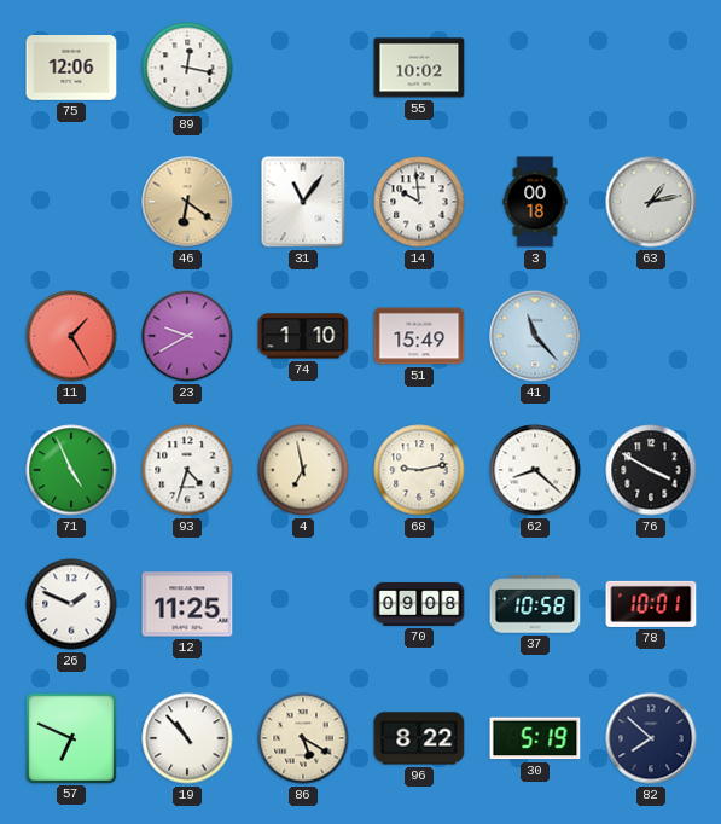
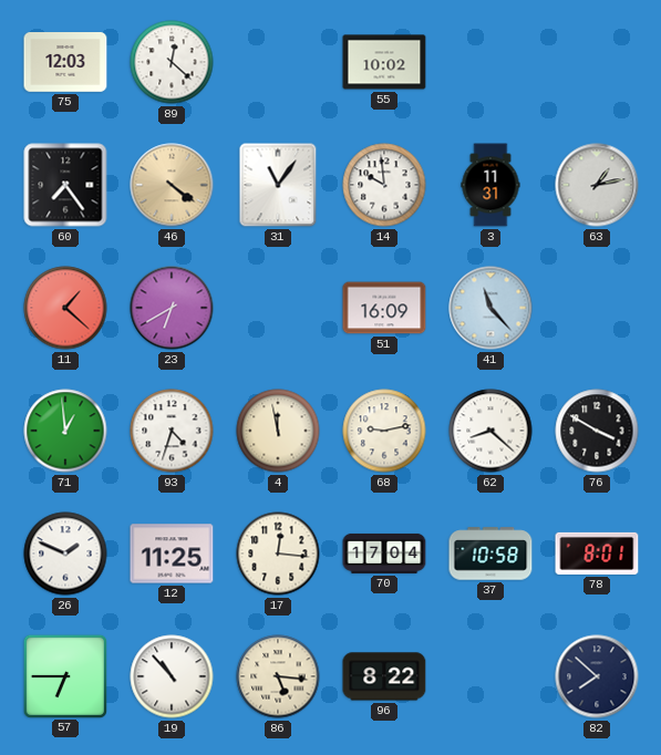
75: 12:06 -> 12:03
89: 12:17 -> 12:22
60: none -> 7:24
46: 6:21 -> 4:21
3: 00:18 -> 11:31
11: 1:25 -> 1:22
23: 9:40 -> 6:40
74: 1:10 -> none
51: 15:49 -> 16:09
71: 4:56 -> 12:59
4: 6:58 -> 11:58
17: none -> 12:16
70: 09:08 -> 17:04
78: 10:01 -> 8:01
57: 6:49 -> 6:45
86: 5:20 -> 5:16
30: 5:19 -> none
